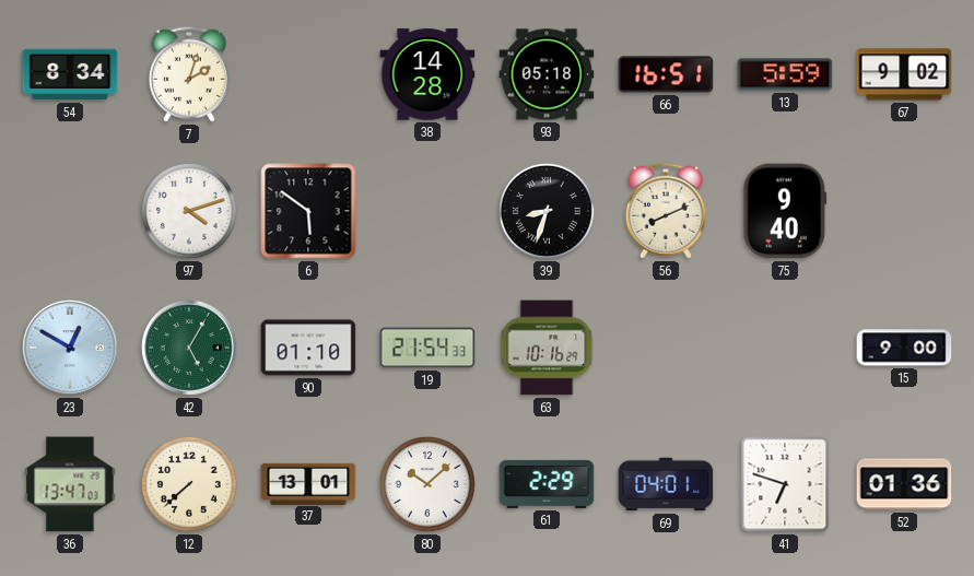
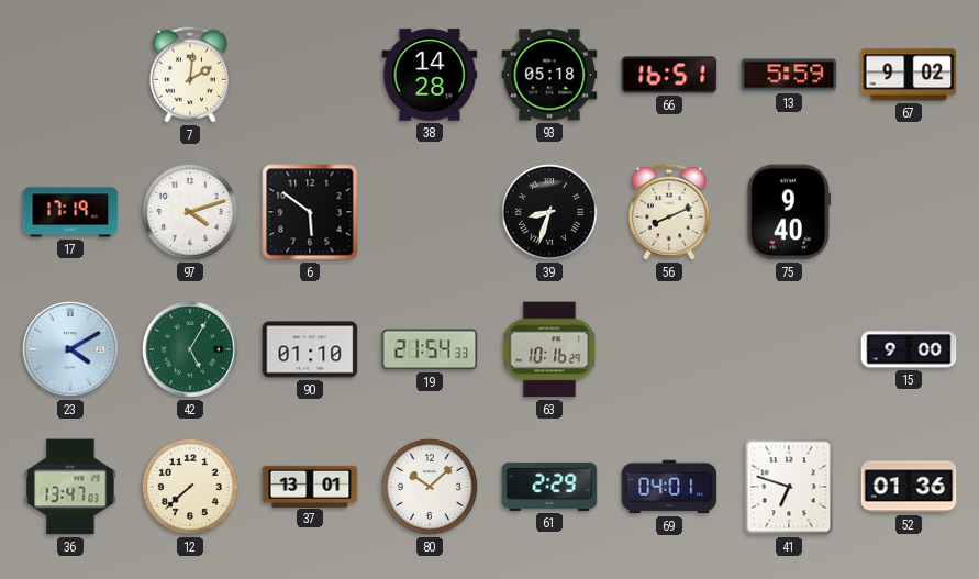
54: 8:34 -> none
7: 2:03 -> 2:01
17: none -> 17:19
23: 12:50 -> 4:10
